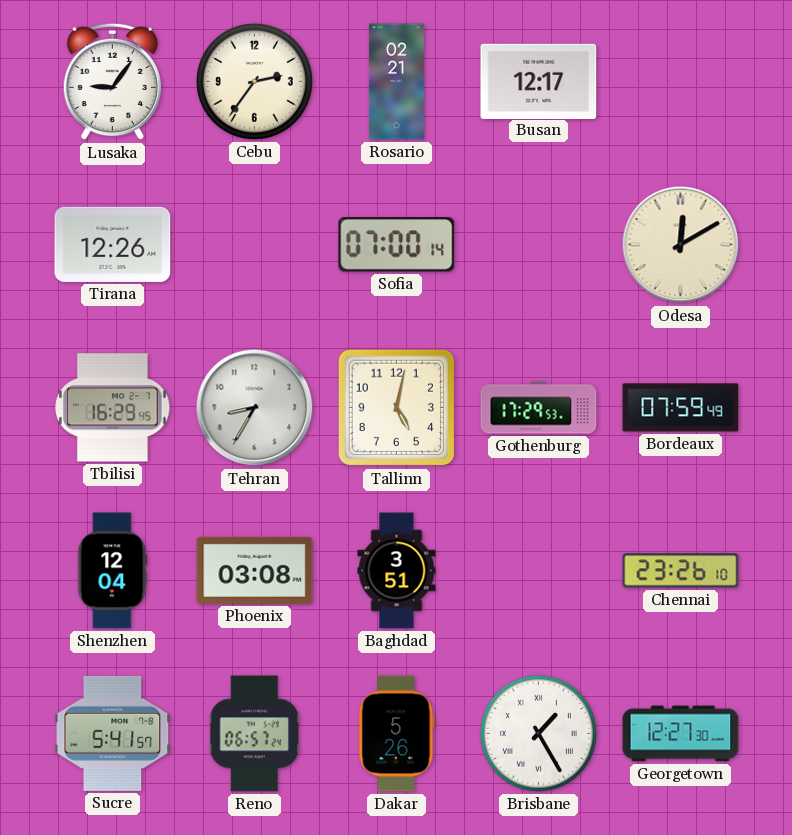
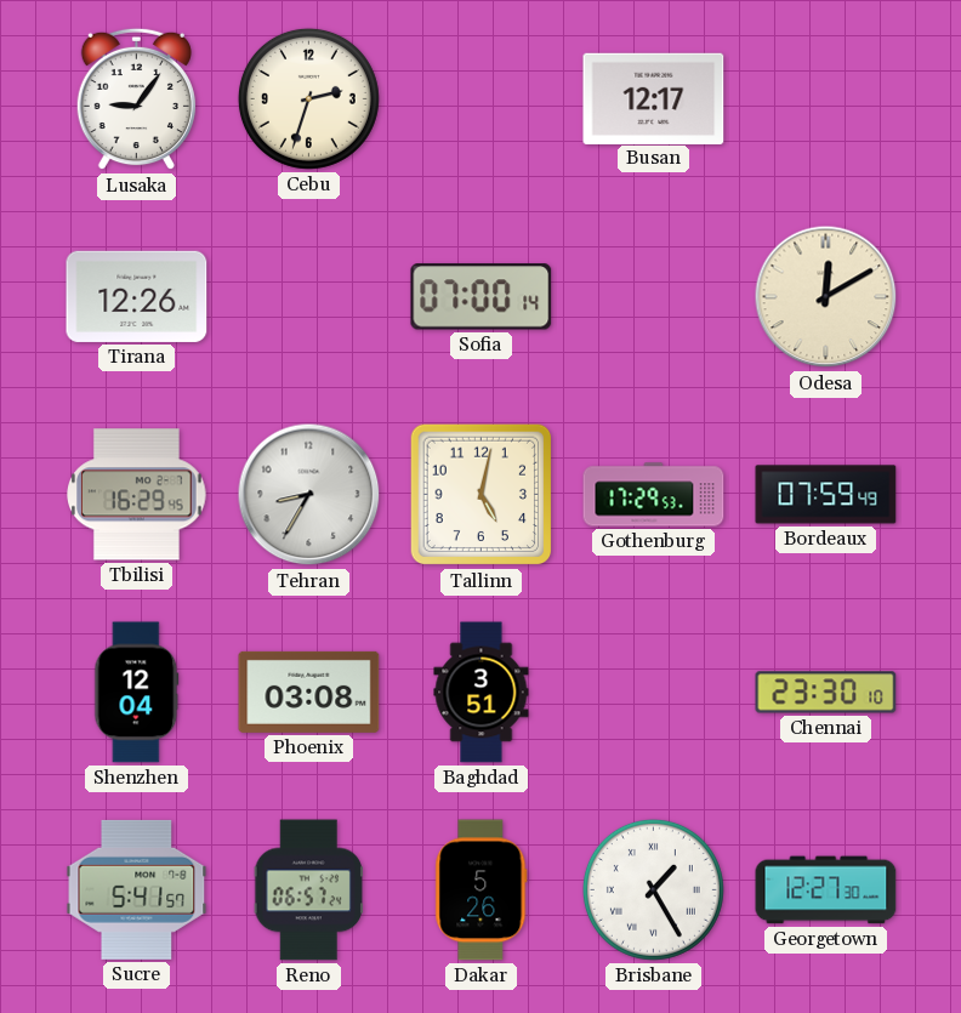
Cebu: 2:36 -> 2:33
Rosario: 02:21 -> none
Chennai: 23:26 -> 23:30
